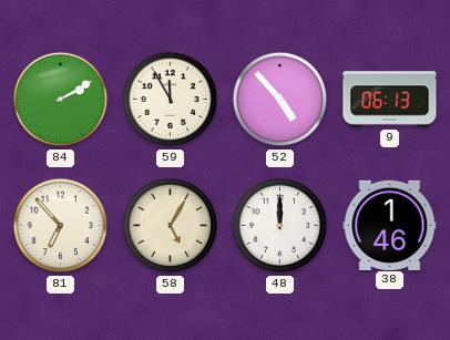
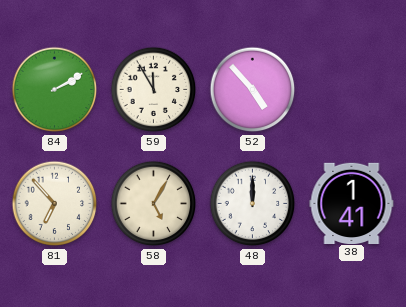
9: 06:13 -> none
38: 1:46 -> 1:41
